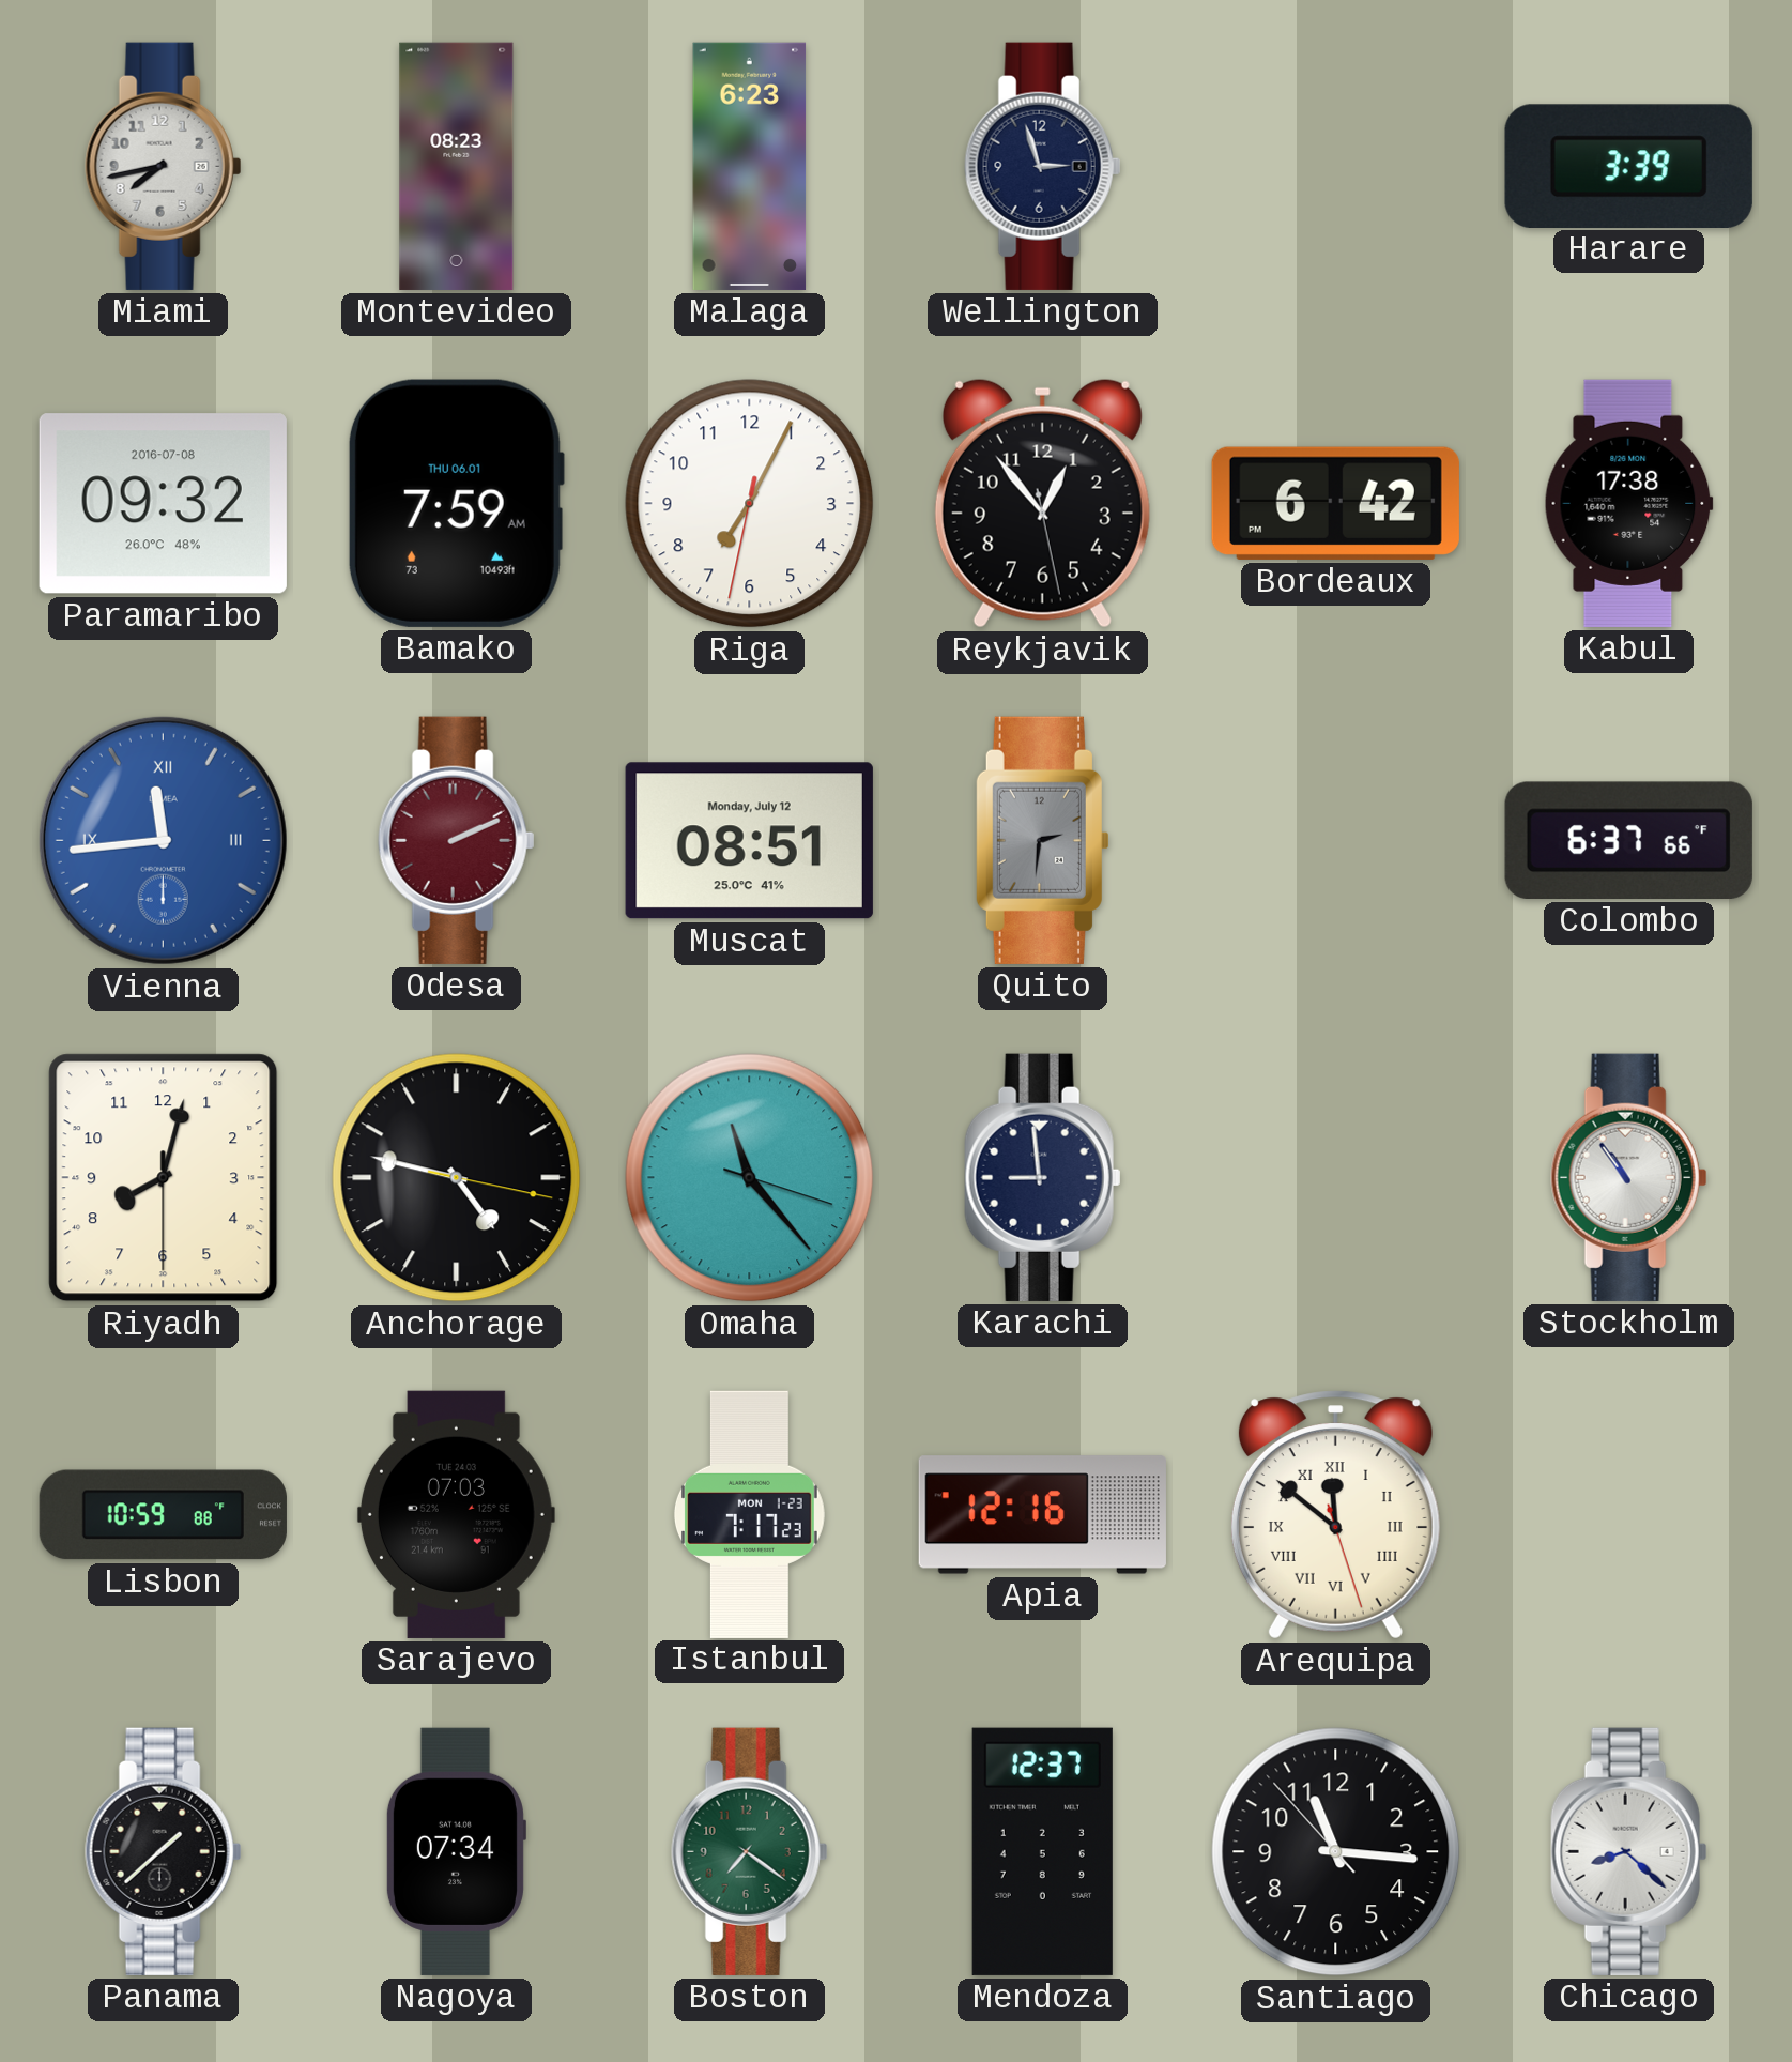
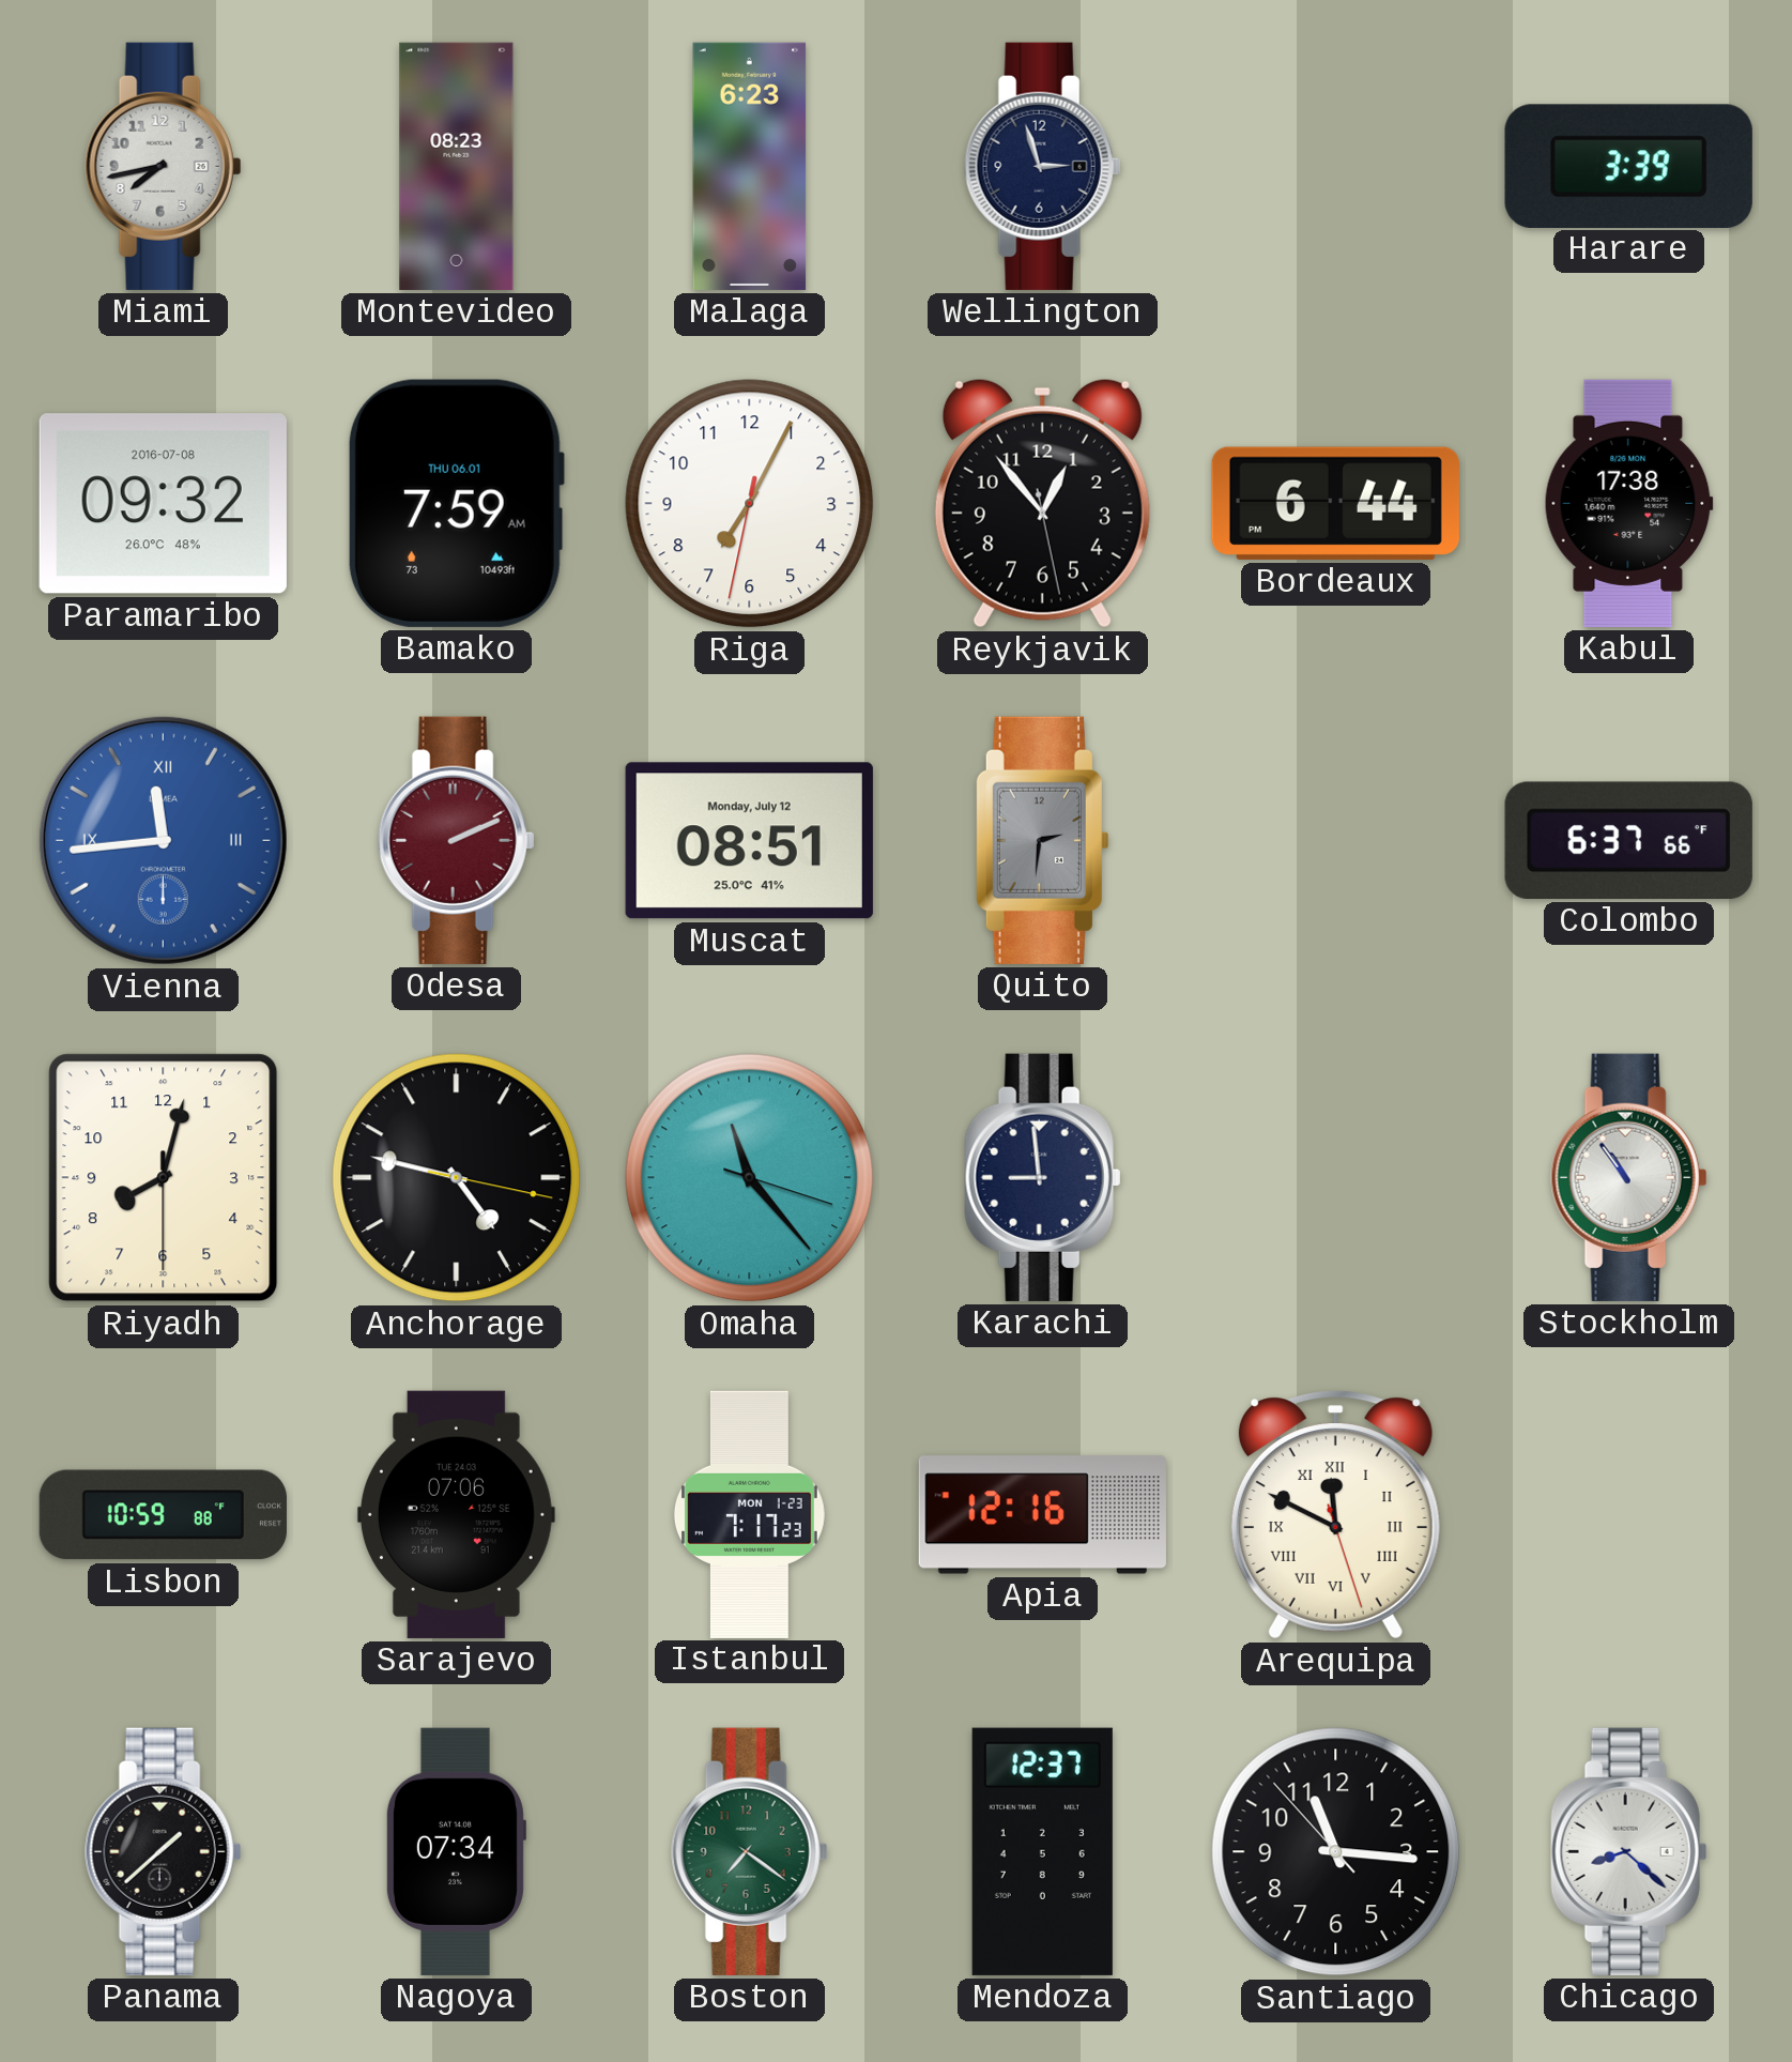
Bordeaux: 6:42 -> 6:44
Sarajevo: 07:03 -> 07:06
Arequipa: 11:51 -> 11:49
